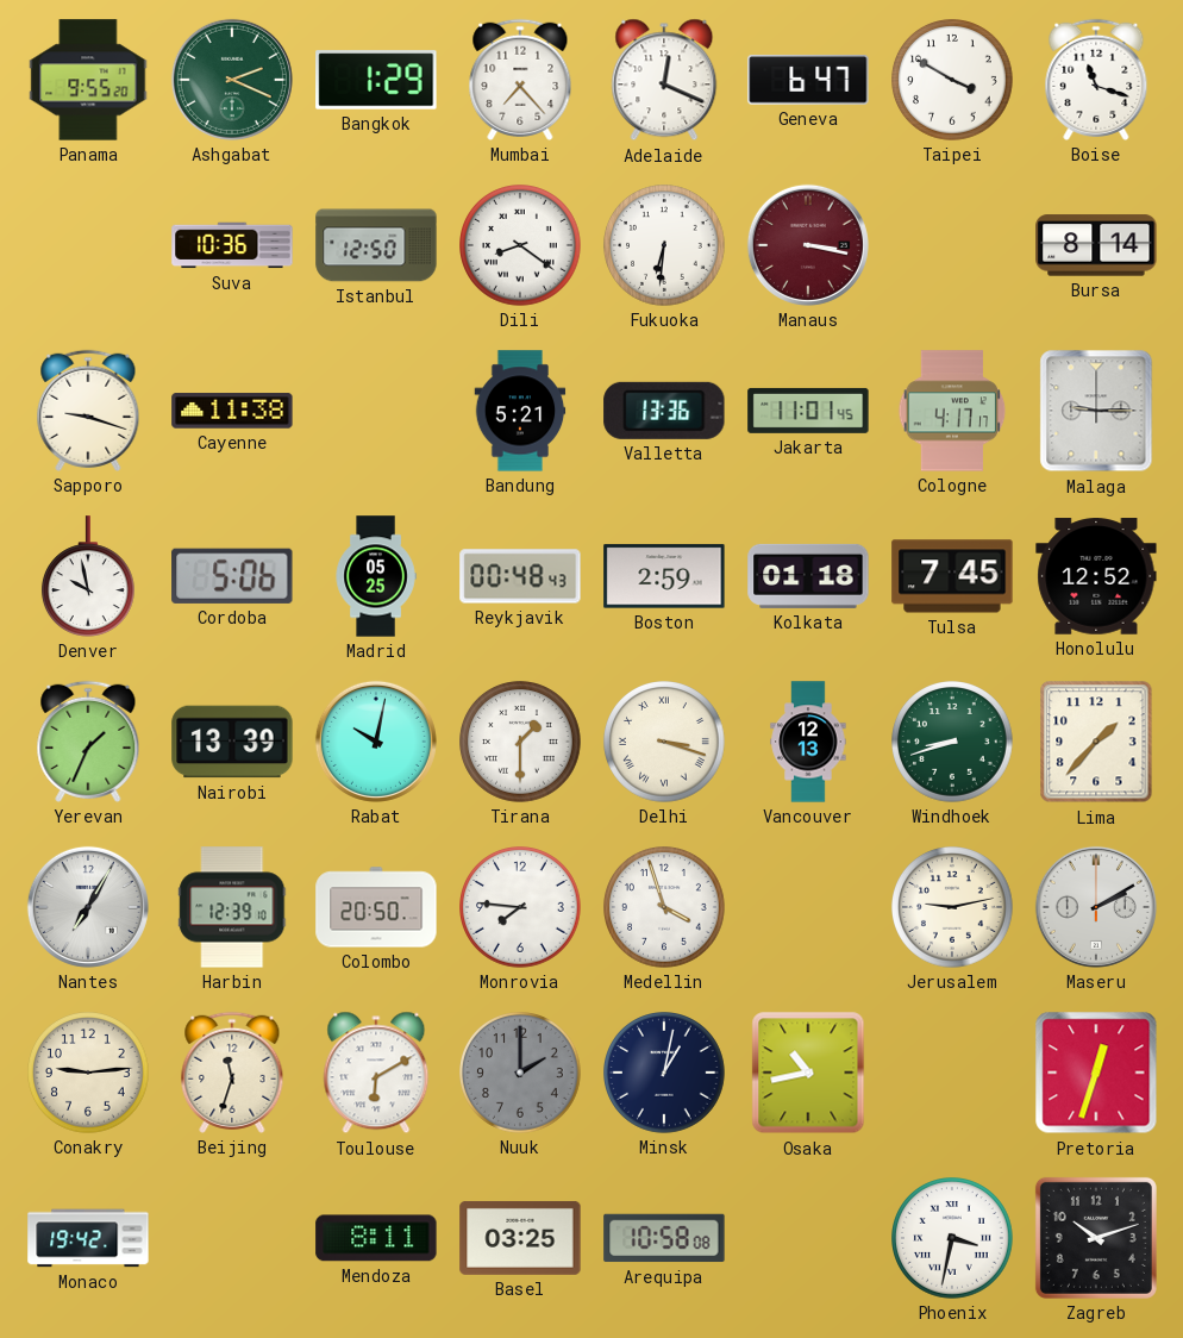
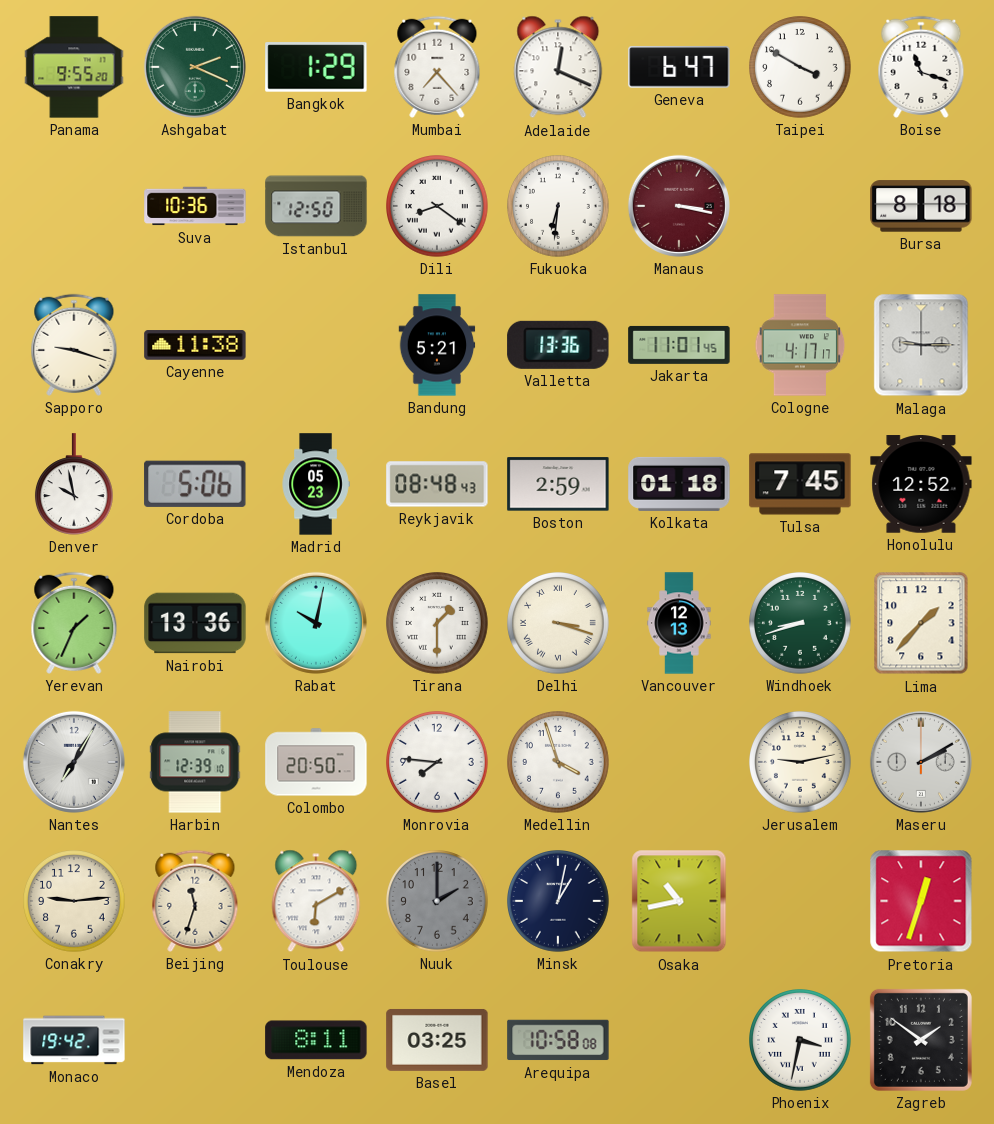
Bursa: 8:14 -> 8:18
Madrid: 05:25 -> 05:23
Reykjavik: 00:48 -> 08:48
Nairobi: 13:39 -> 13:36
Zagreb: 10:12 -> 1:51
